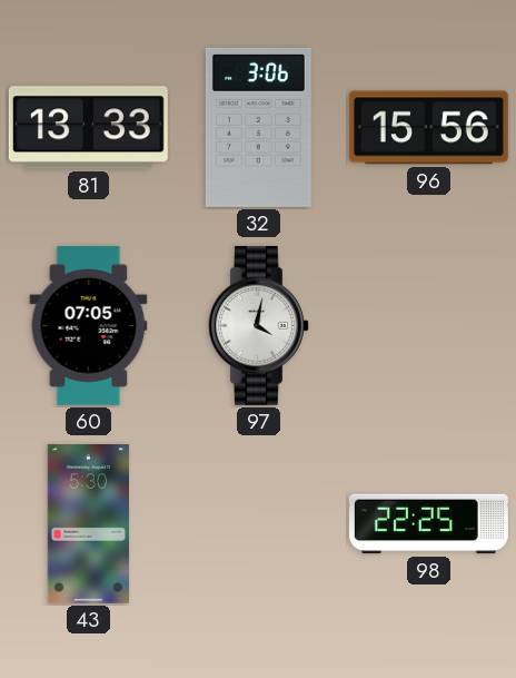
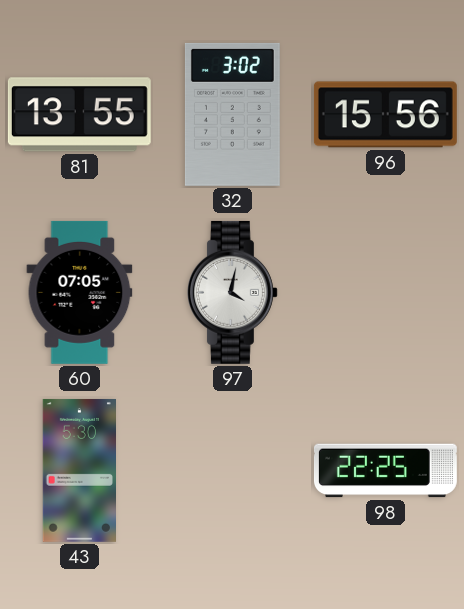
81: 13:33 -> 13:55
32: 3:06 -> 3:02
